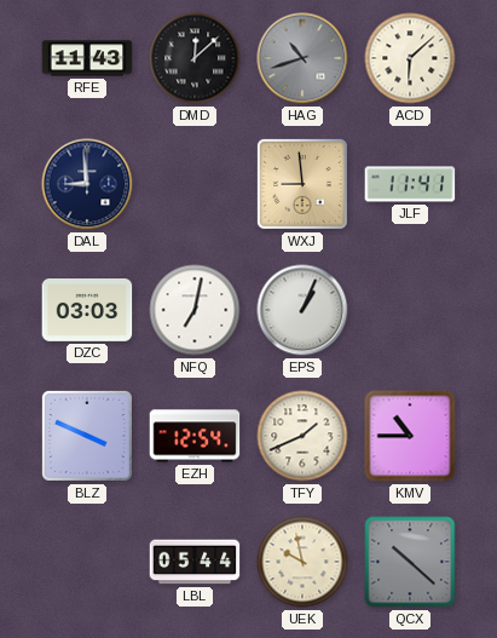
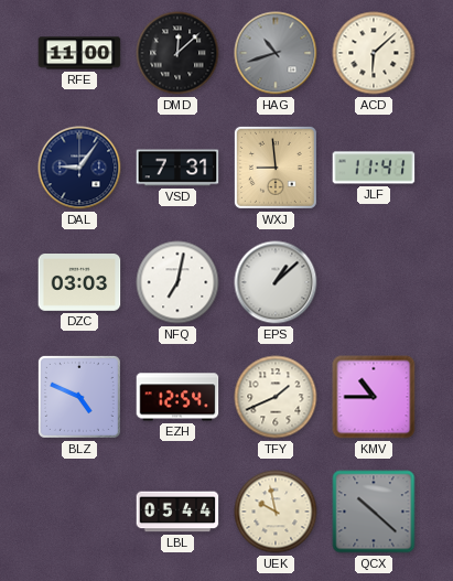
RFE: 11:43 -> 11:00
DAL: 8:59 -> 9:06
VSD: none -> 7:31
EPS: 1:04 -> 1:08
BLZ: 3:49 -> 4:49
